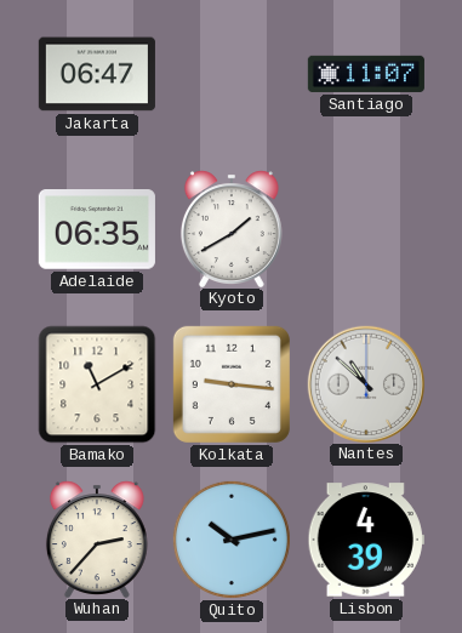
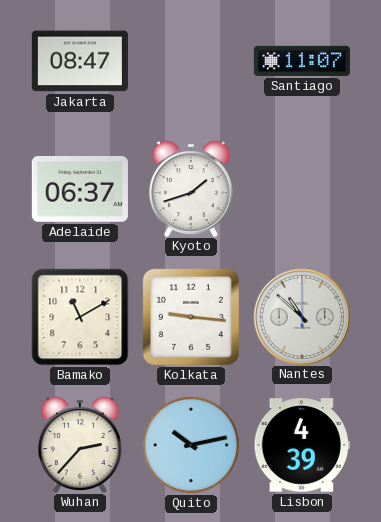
Jakarta: 06:47 -> 08:47
Adelaide: 06:35 -> 06:37
Kyoto: 1:40 -> 1:42
